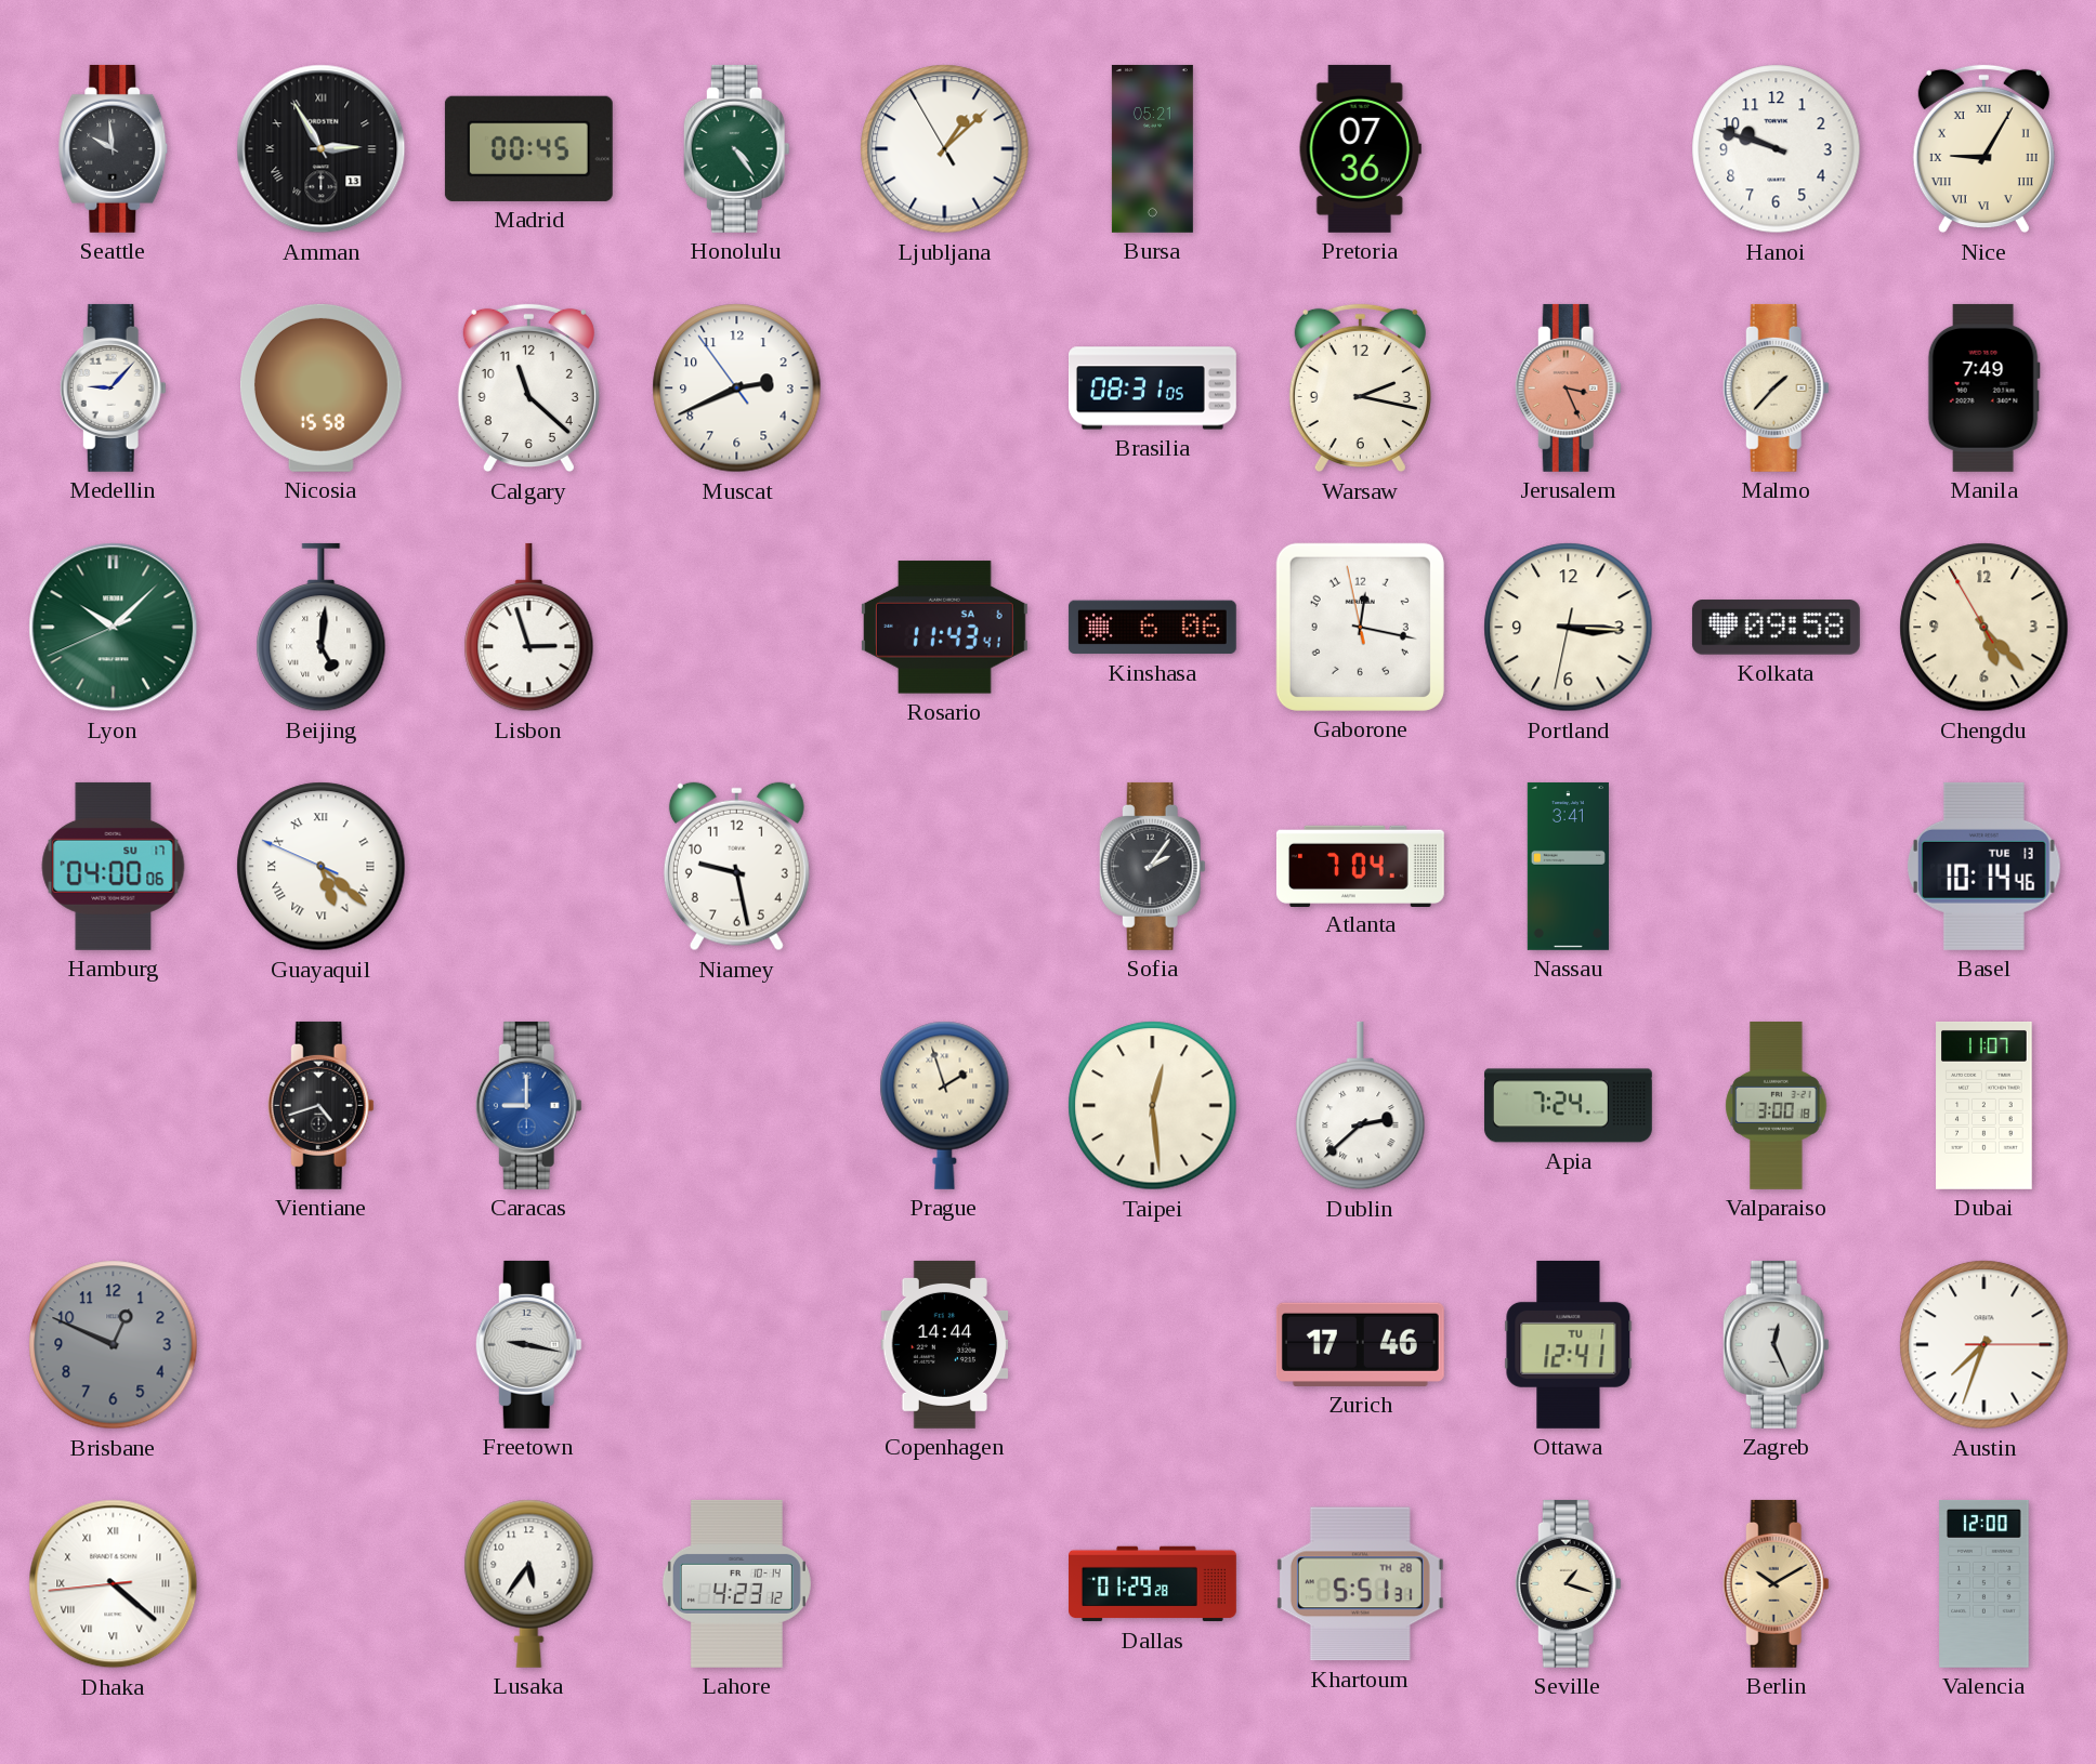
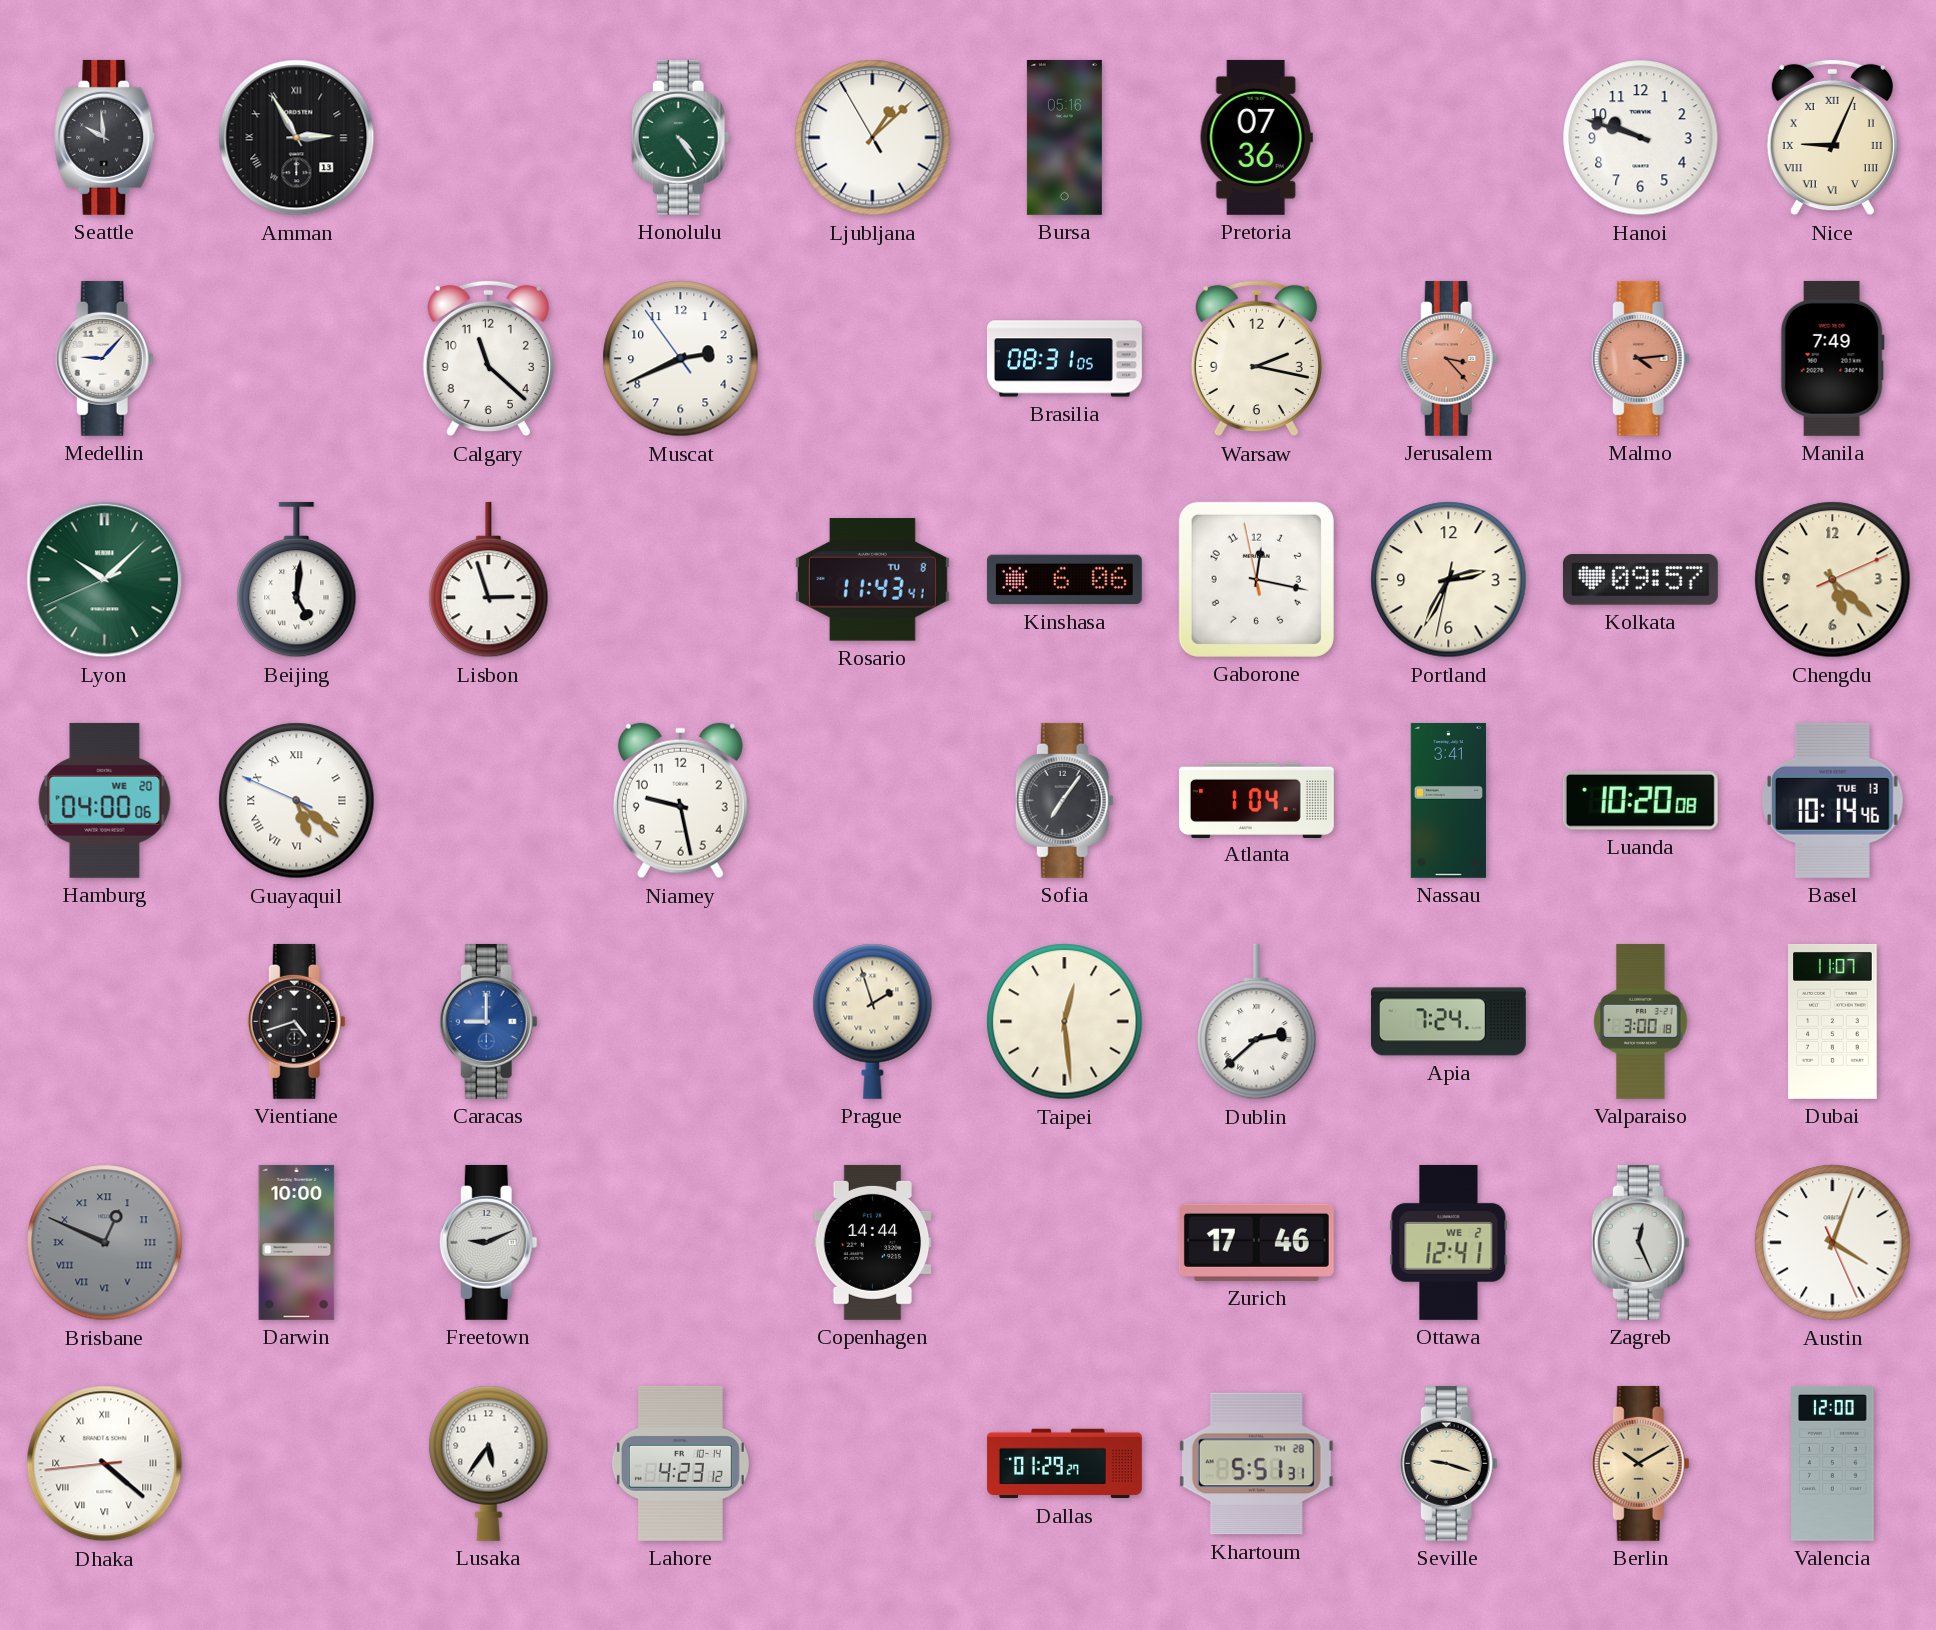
Madrid: 00:45 -> none
Bursa: 05:21 -> 05:16
Nice: 9:05 -> 9:04
Nicosia: 15:58 -> none
Jerusalem: 3:26 -> 3:23
Malmo: 1:37 -> 4:14
Malmo dial: cream -> salmon
Rosario date: SA 6 -> TU 8
Portland: 3:15 -> 2:34
Kolkata: 09:58 -> 09:57
Chengdu: 5:22:55 -> 5:22:11
Hamburg date: SU 17 -> WE 20
Sofia: 2:06 -> 7:06
Atlanta: 7:04 -> 1:04
Luanda: none -> 10:20
Brisbane numerals: Arabic -> Roman
Darwin: none -> 10:00
Freetown: 9:17 -> 9:11
Ottawa date: TU 1 -> WE 2
Austin: 7:33 -> 4:03
Dallas: 01:29:28 -> 01:29:27
Seville: 1:18 -> 9:18
